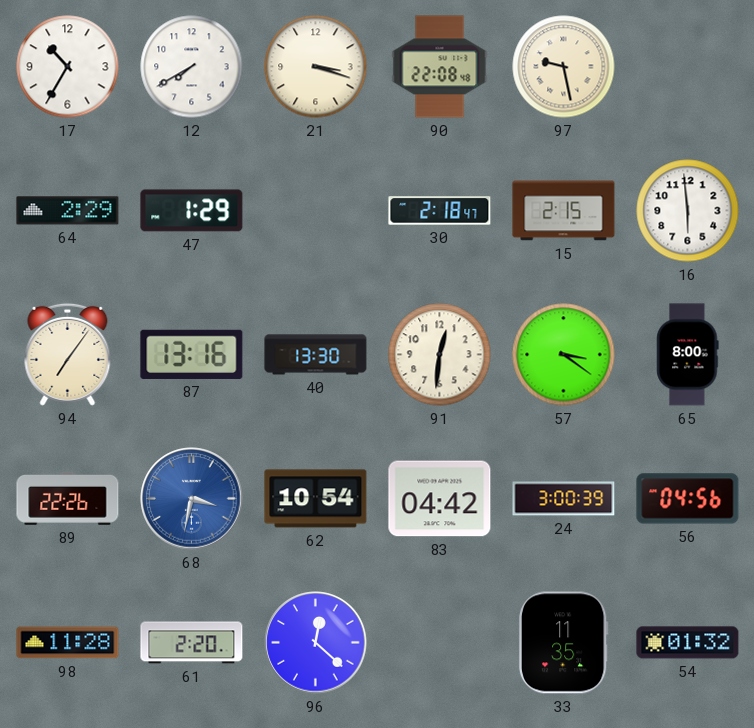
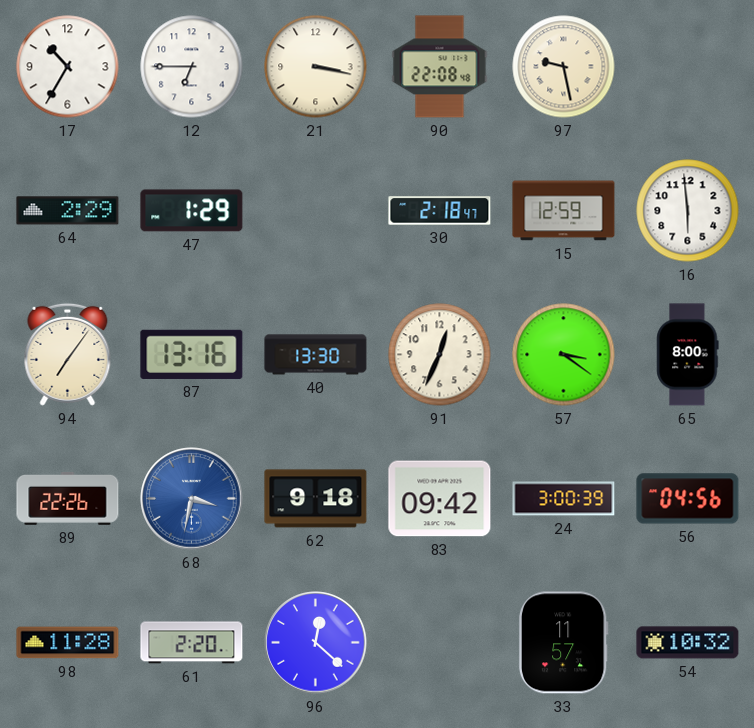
12: 7:40 -> 6:45
21: 3:18 -> 3:17
15: 2:15 -> 12:59
91: 12:31 -> 12:34
62: 10:54 -> 9:18
83: 04:42 -> 09:42
33: 11:35 -> 11:57
54: 01:32 -> 10:32
